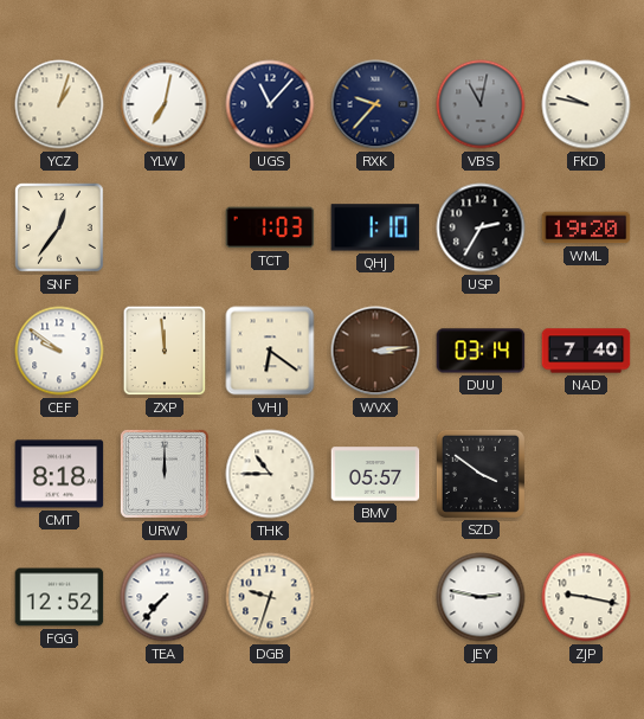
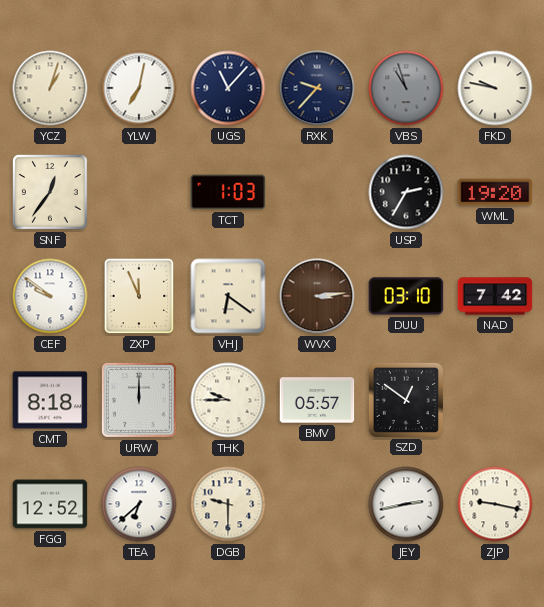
VBS: 11:02 -> 10:57
QHJ: 1:10 -> none
ZXP: 11:59 -> 11:56
DUU: 03:14 -> 03:10
NAD: 7:40 -> 7:42
THK: 10:45 -> 9:45
SZD: 3:51 -> 12:51
TEA: 7:37 -> 6:38
DGB: 9:33 -> 9:30
JEY: 2:47 -> 2:43
